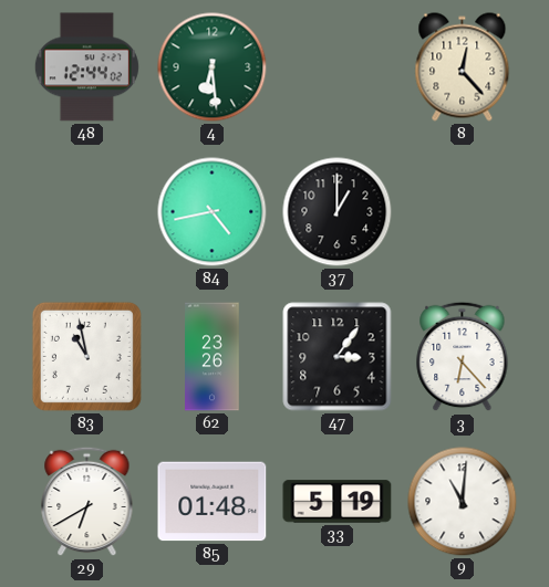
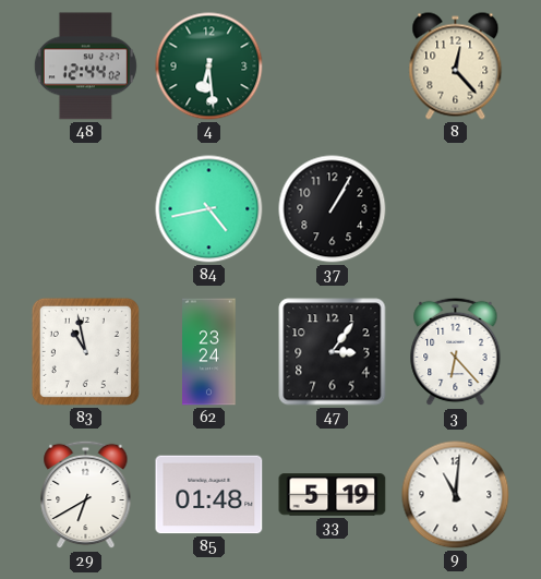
37: 1:00 -> 1:05
62: 23:26 -> 23:24
